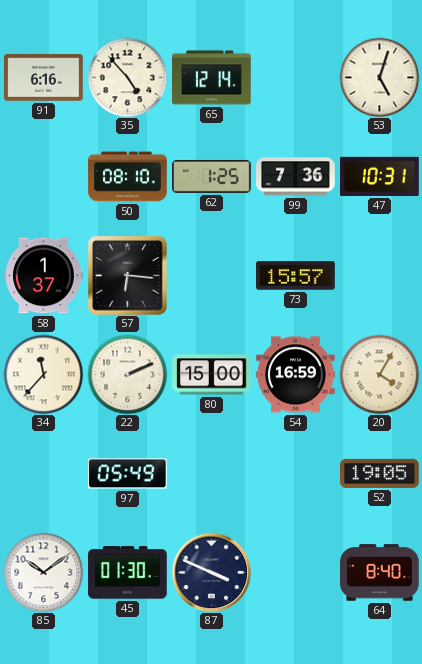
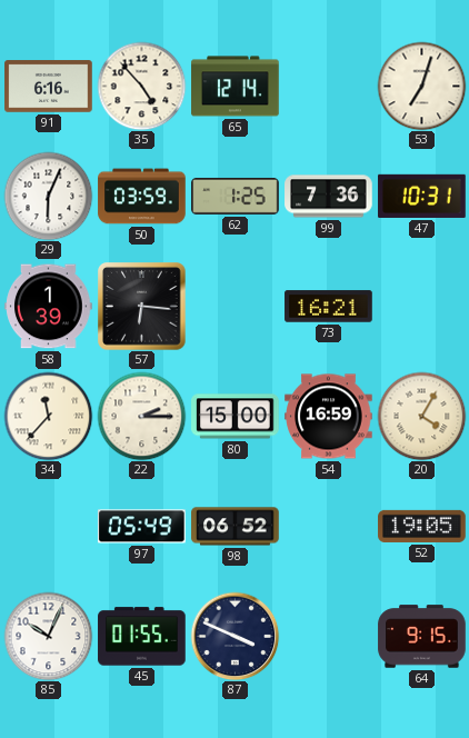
53: 5:03 -> 7:03
29: none -> 6:04
50: 08:10 -> 03:59
58: 1:37 -> 1:39
73: 15:57 -> 16:21
22: 2:11 -> 2:15
98: none -> 06:52
85: 10:09 -> 10:04
45: 01:30 -> 01:55
64: 8:40 -> 9:15
